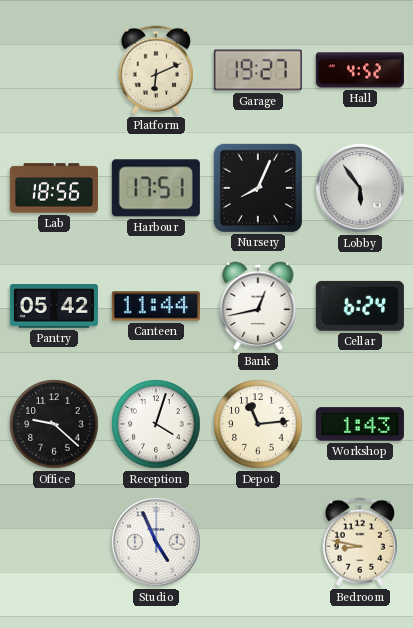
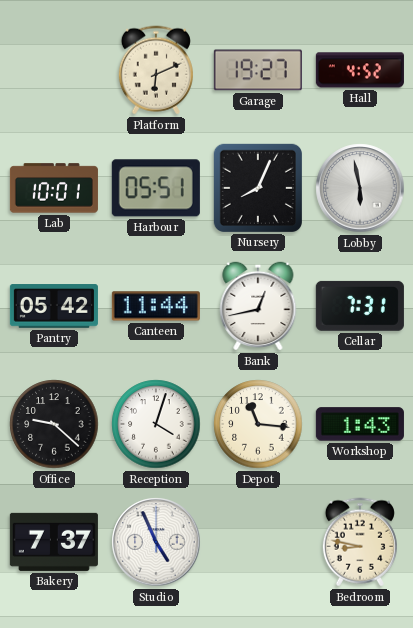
Lab: 18:56 -> 10:01
Harbour: 17:51 -> 05:51
Lobby: 5:54 -> 5:58
Cellar: 6:24 -> 7:31
Depot: 11:14 -> 11:16
Bakery: none -> 7:37
